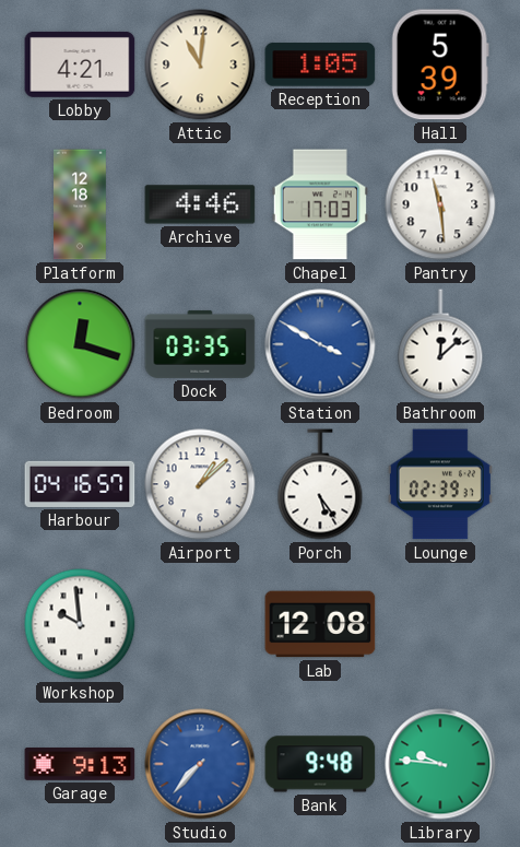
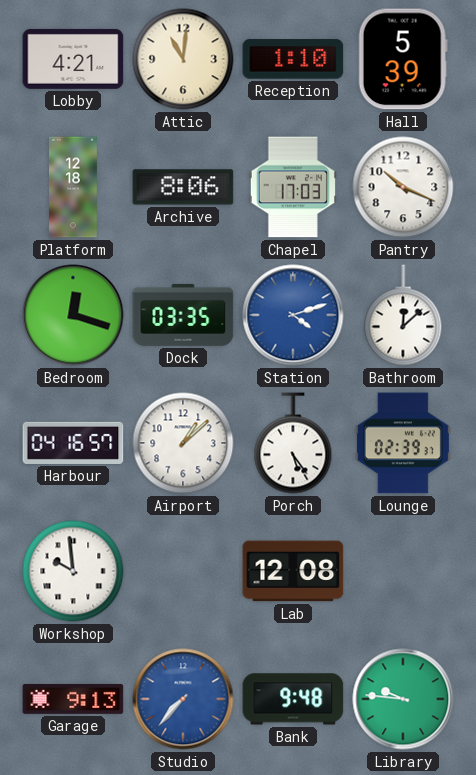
Reception: 1:05 -> 1:10
Archive: 4:46 -> 8:06
Pantry: 11:29 -> 10:19
Station: 3:50 -> 4:12
